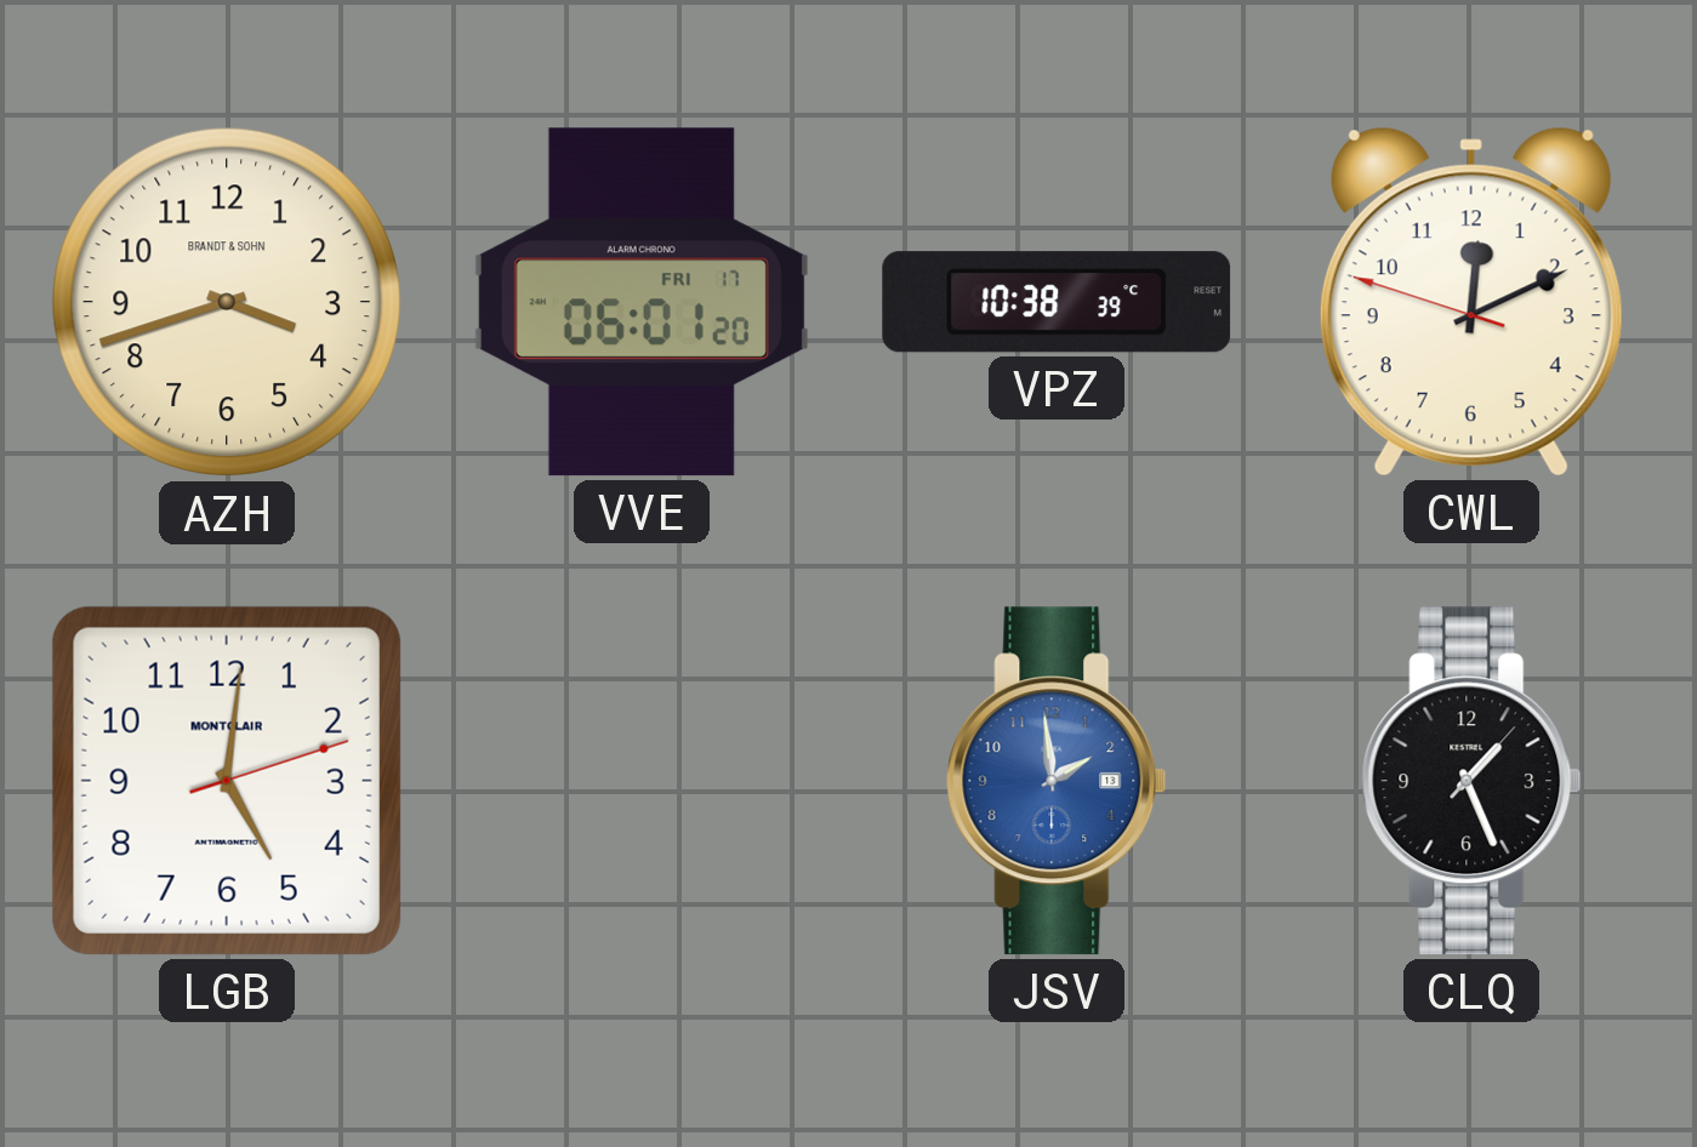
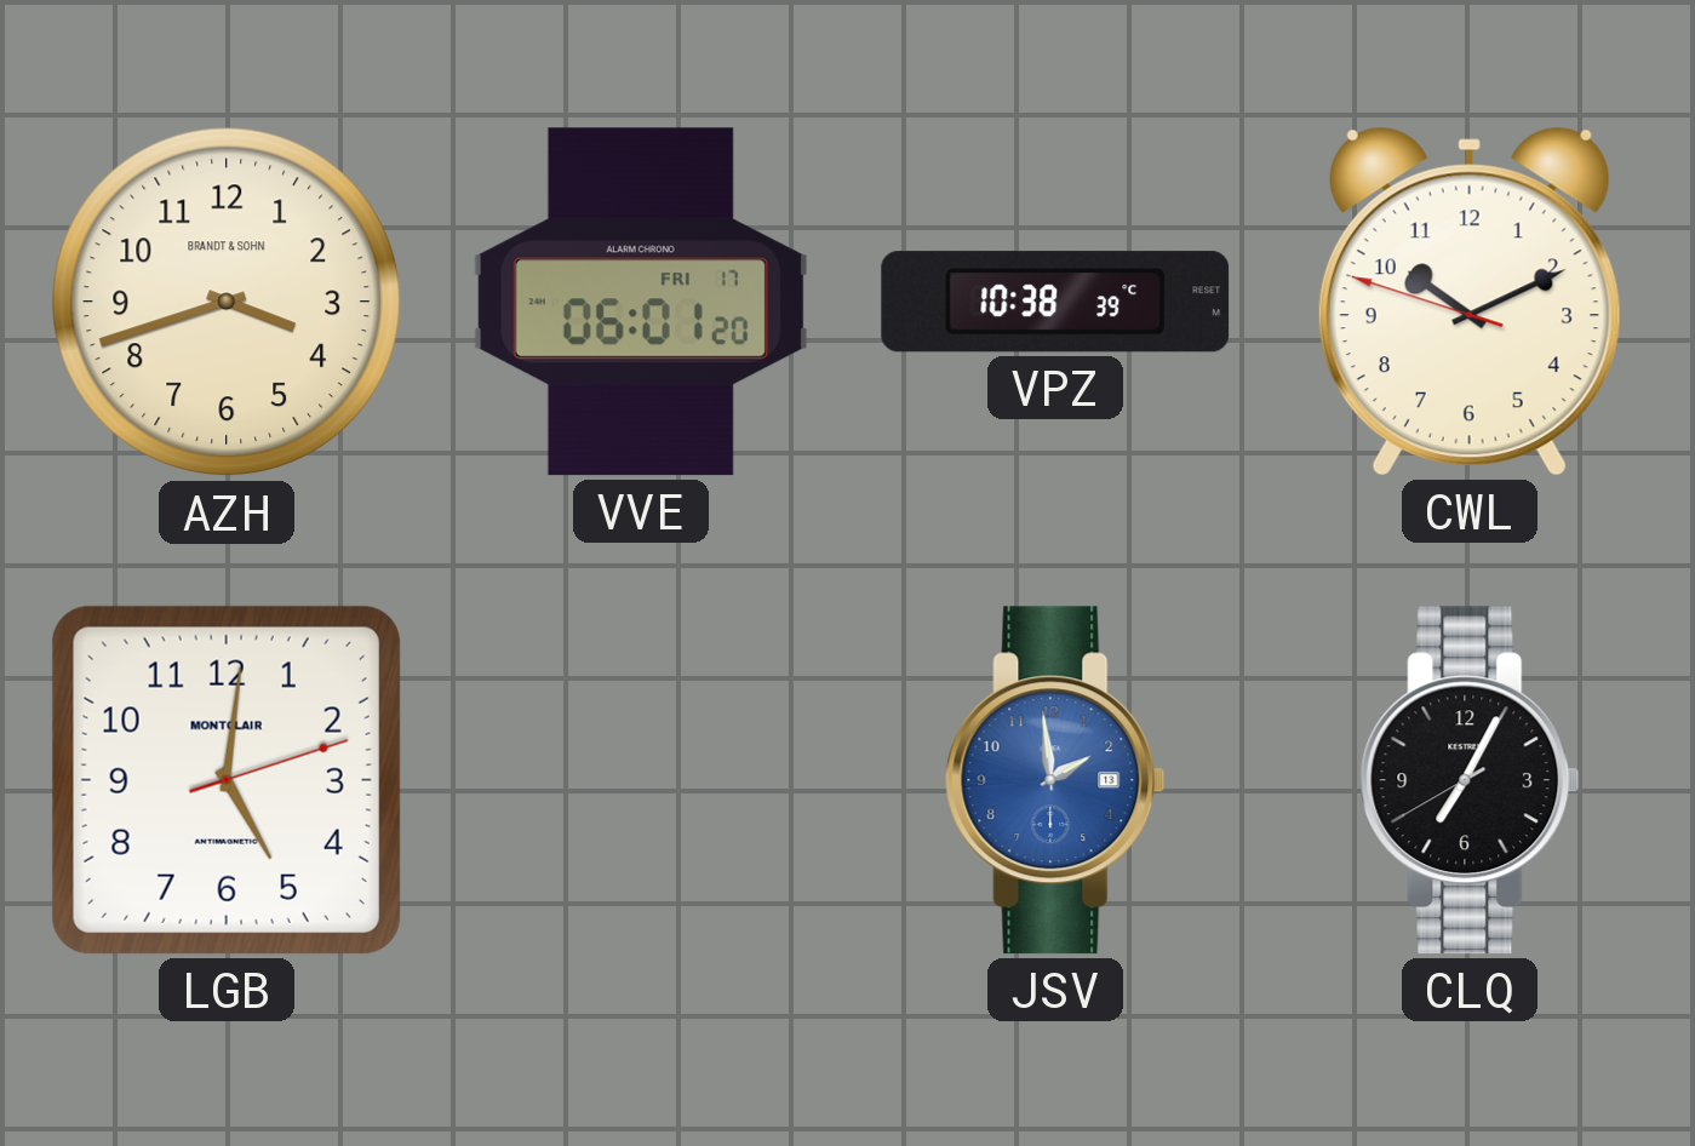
CWL: 12:10 -> 10:10
CLQ: 1:26 -> 7:04
